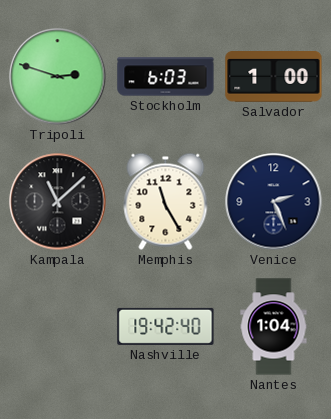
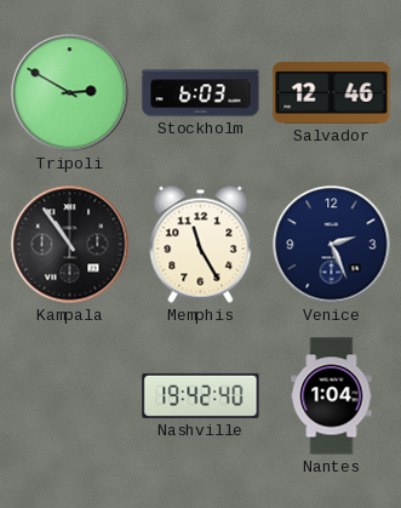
Tripoli: 2:48 -> 2:50
Salvador: 1:00 -> 12:46
Kampala: 11:08 -> 10:54
